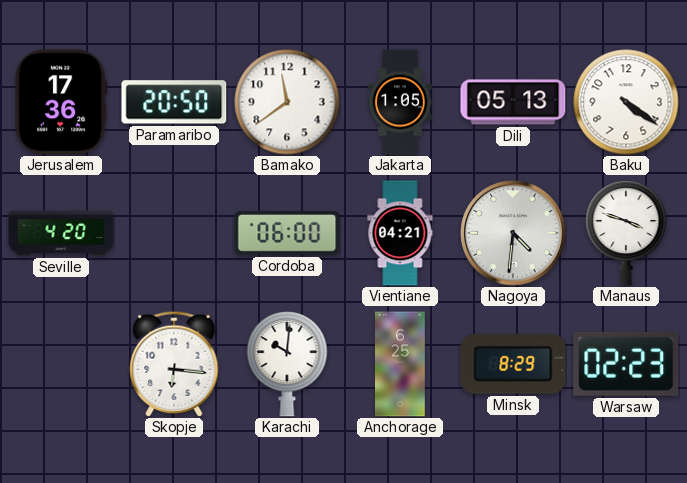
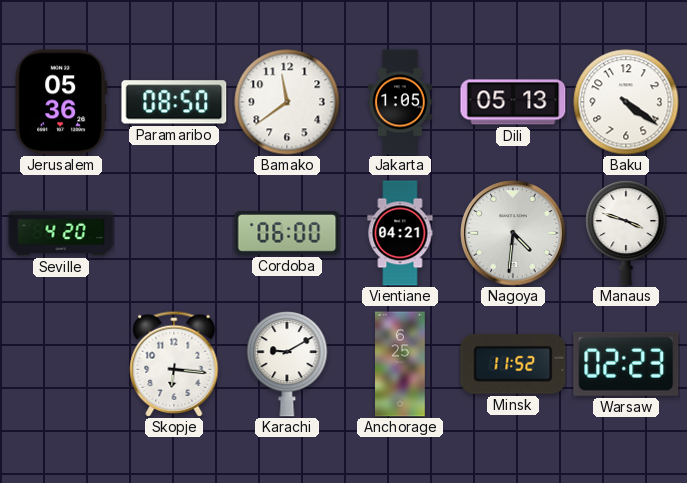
Jerusalem: 17:36 -> 05:36
Paramaribo: 20:50 -> 08:50
Karachi: 10:01 -> 9:10
Minsk: 8:29 -> 11:52
